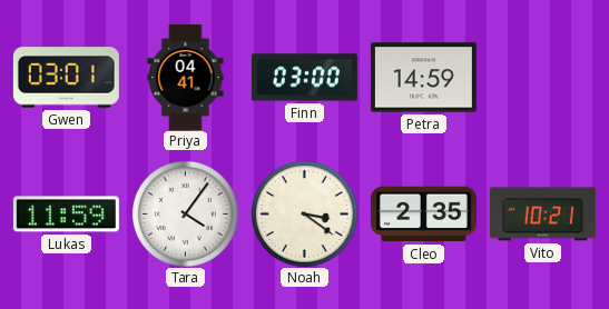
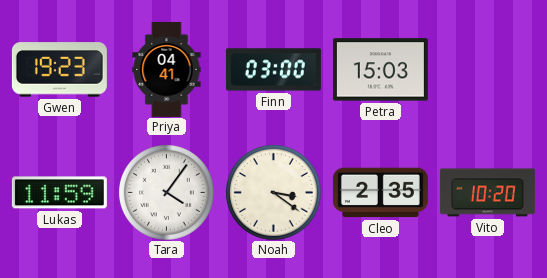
Gwen: 03:01 -> 19:23
Petra: 14:59 -> 15:03
Vito: 10:21 -> 10:20
